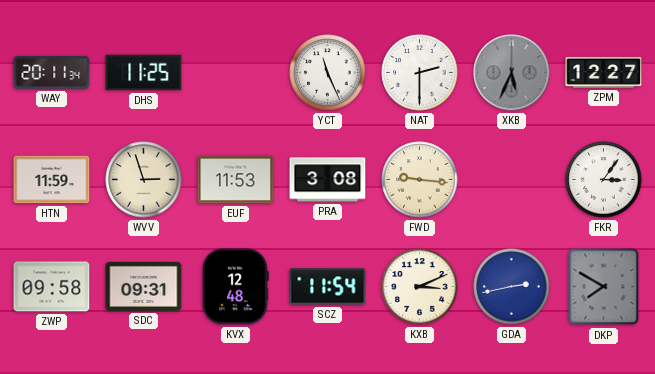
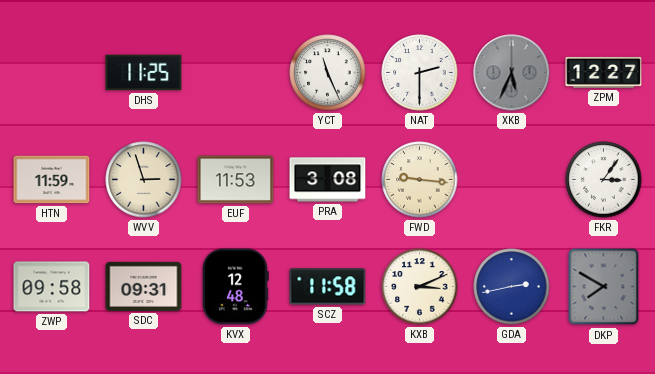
WAY: 20:11 -> none
SCZ: 11:54 -> 11:58
